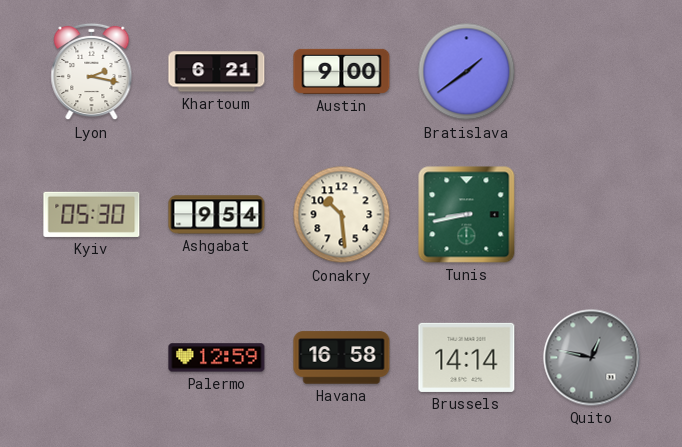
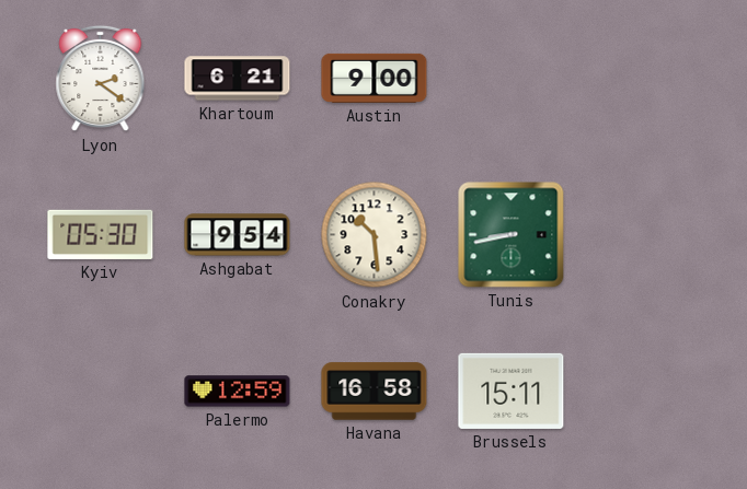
Lyon: 2:17 -> 2:21
Bratislava: 1:39 -> none
Brussels: 14:14 -> 15:11
Quito: 12:47 -> none
